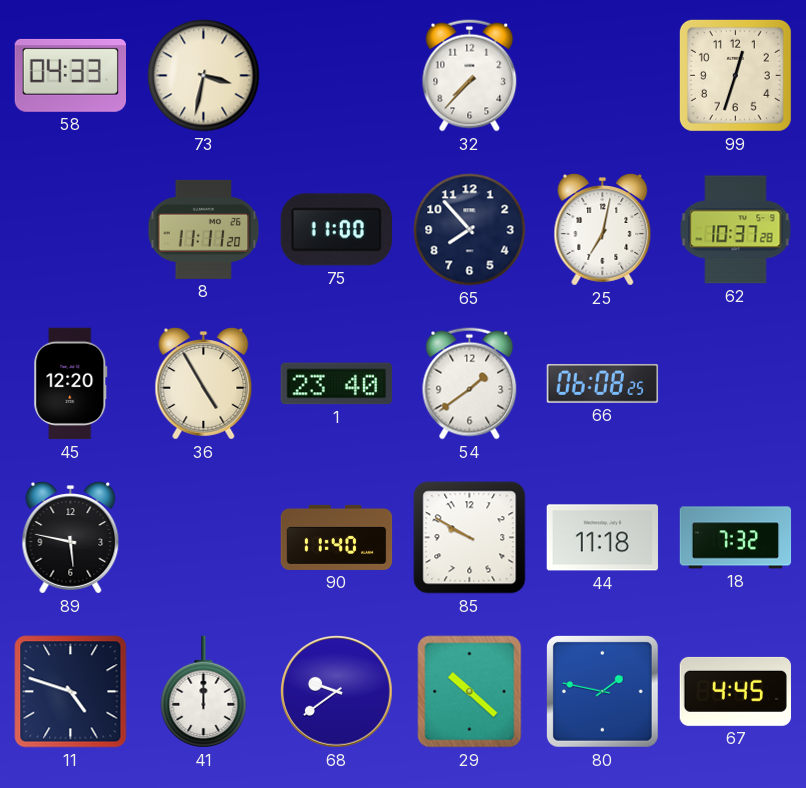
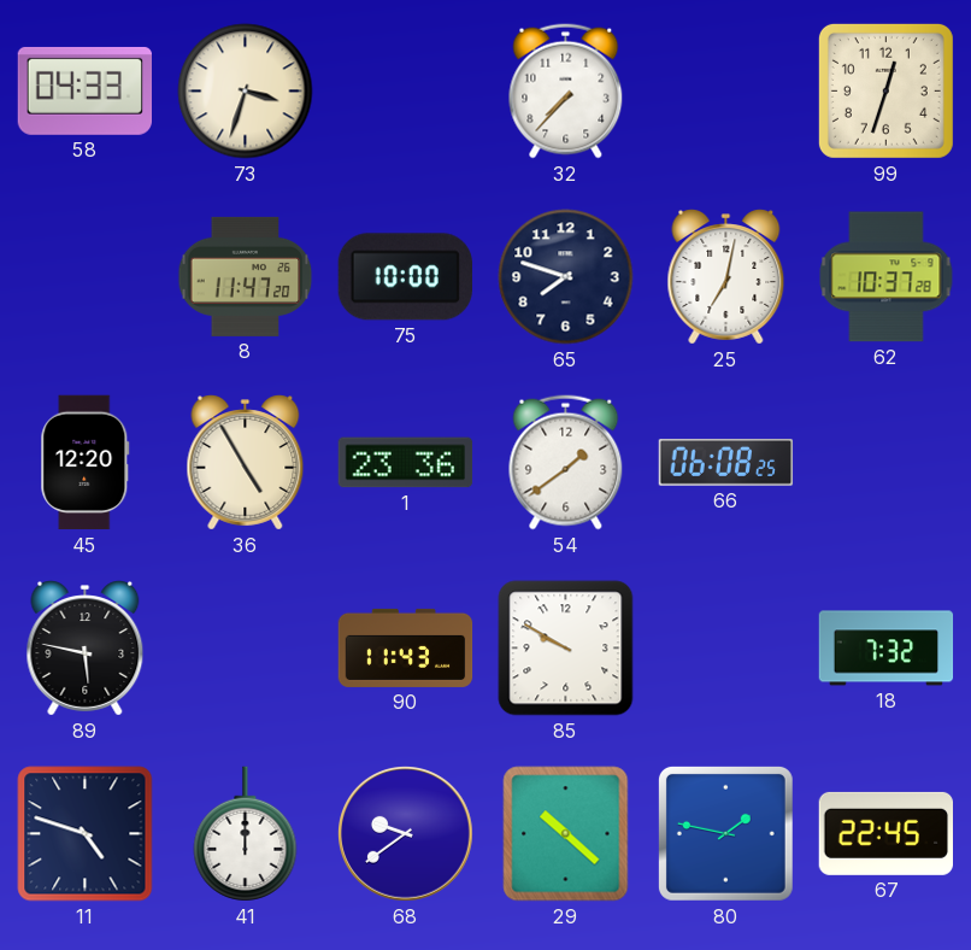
73: 3:32 -> 3:33
8: 11:11 -> 11:47
75: 11:00 -> 10:00
65: 7:53 -> 7:48
1: 23:40 -> 23:36
90: 11:40 -> 11:43
44: 11:18 -> none
67: 4:45 -> 22:45
